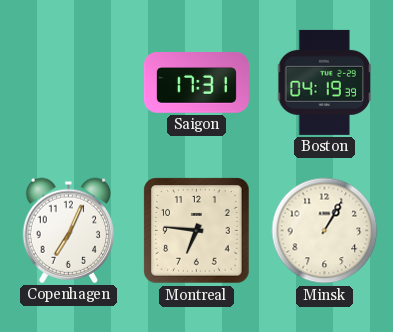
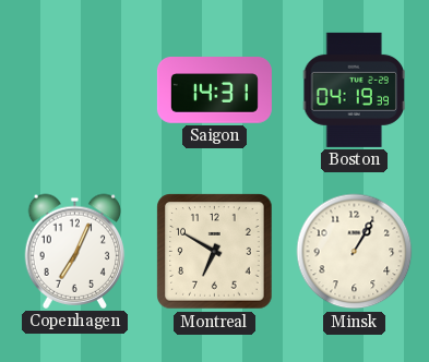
Saigon: 17:31 -> 14:31
Montreal: 6:46 -> 6:50
